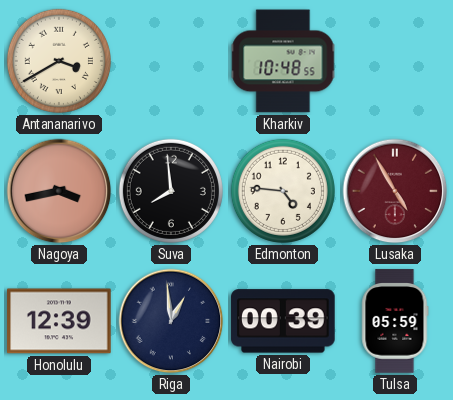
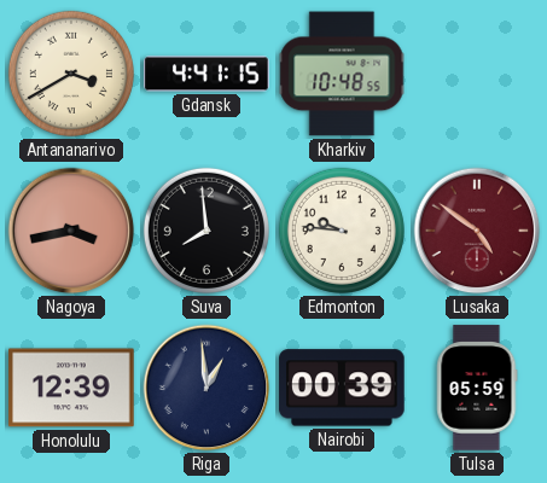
Gdansk: none -> 4:41
Edmonton: 4:46 -> 9:46
Lusaka: 4:55 -> 4:51
